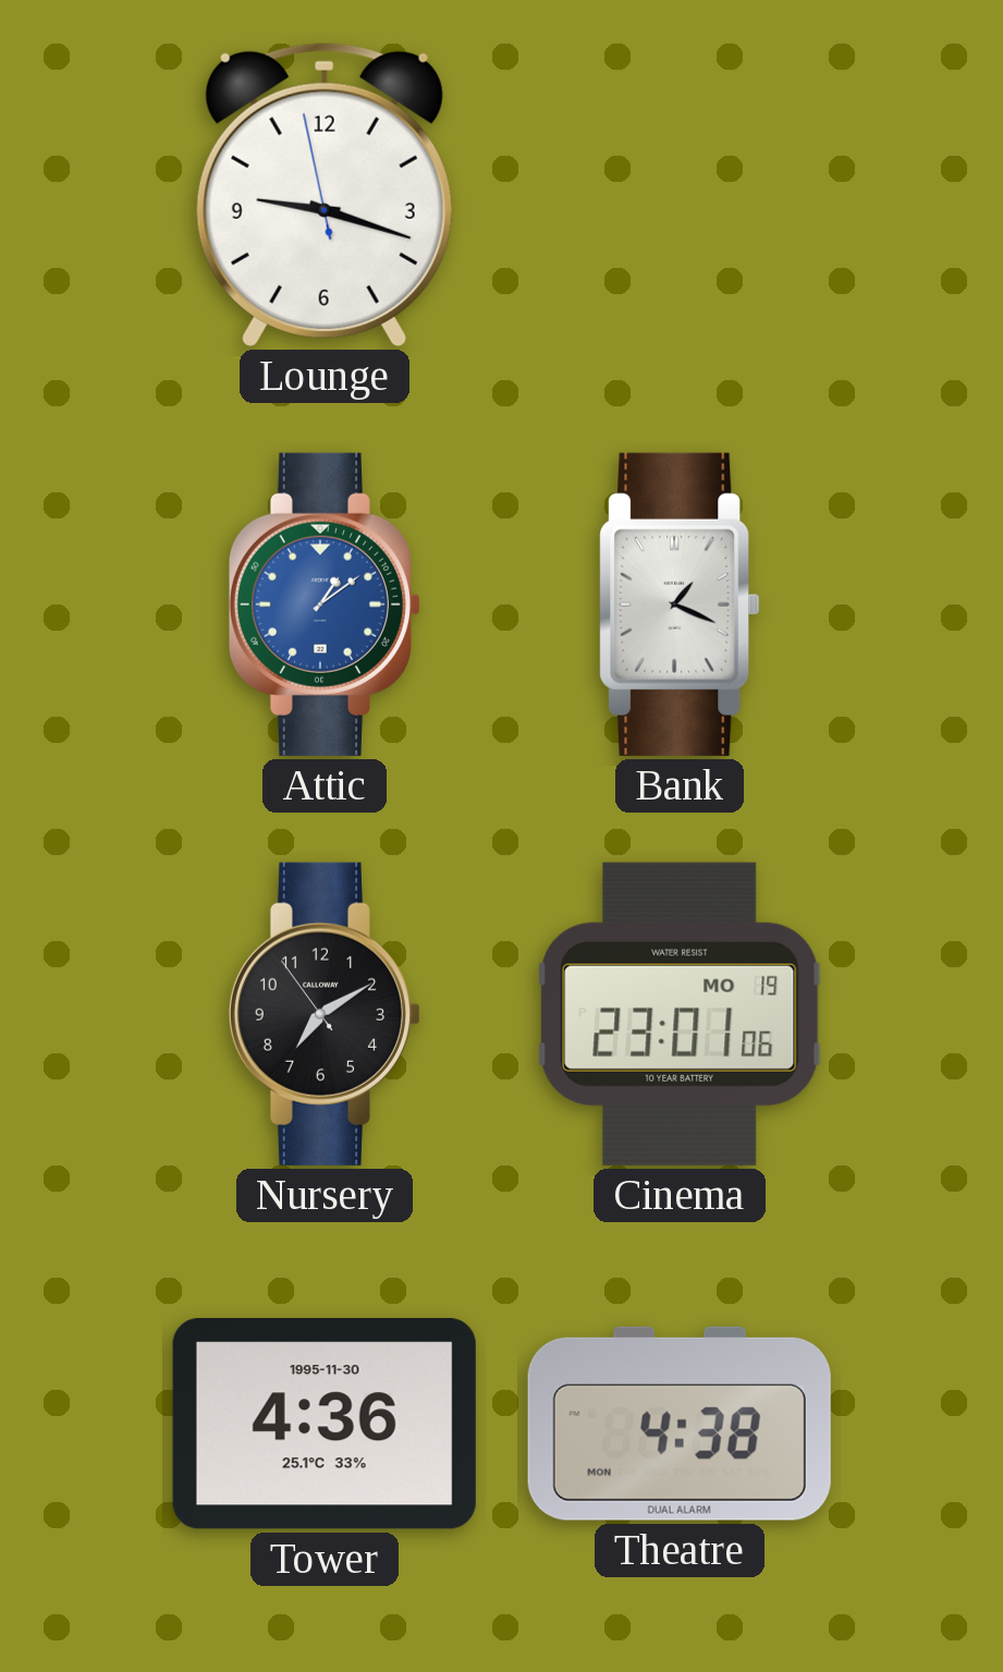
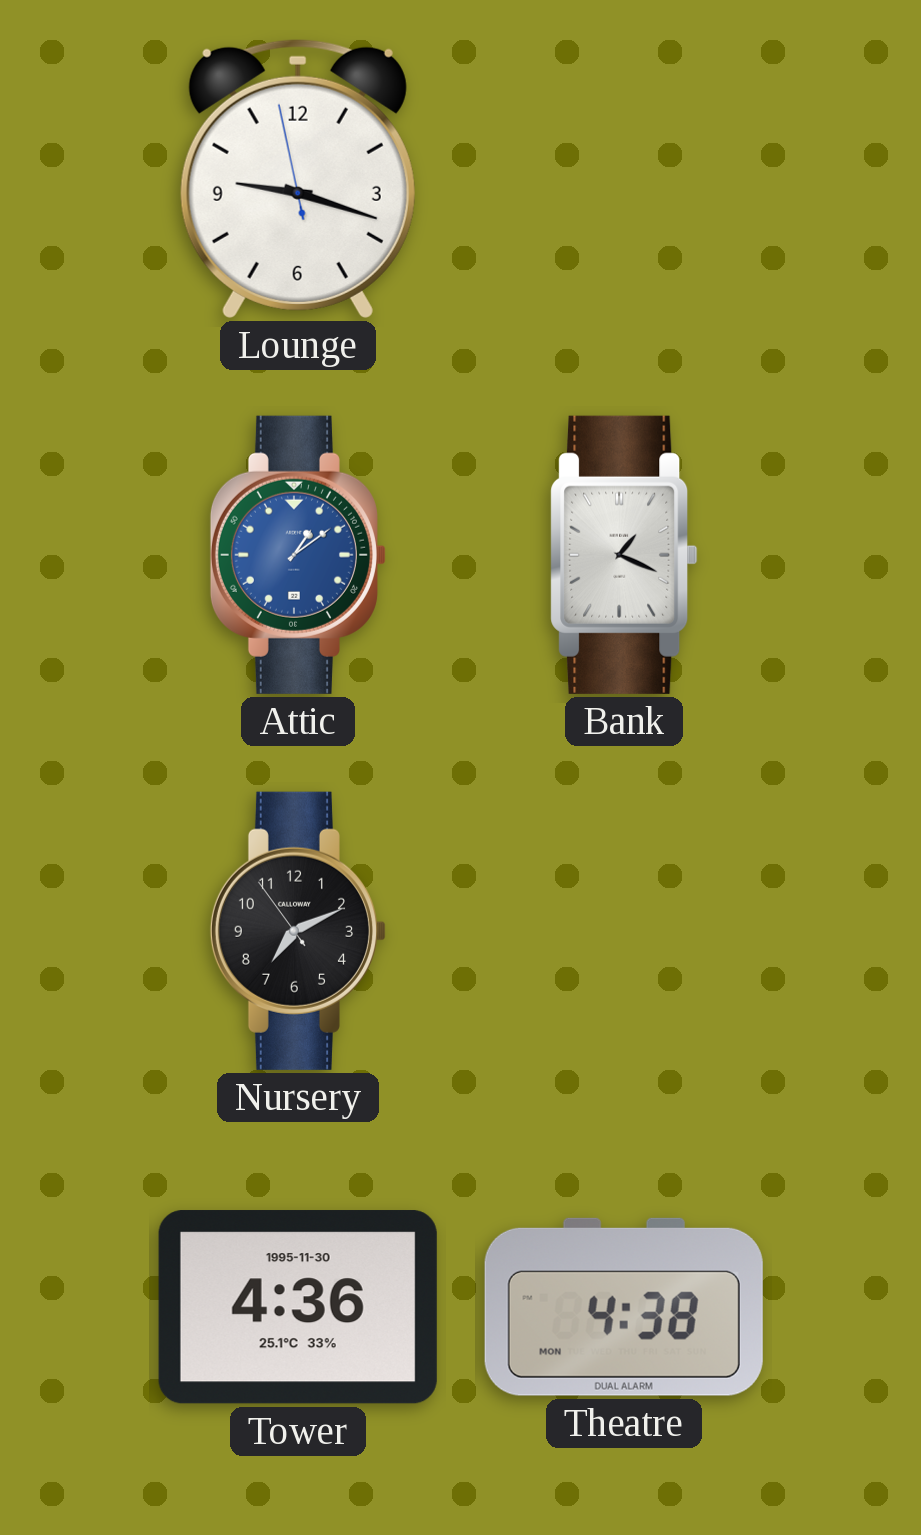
Nursery: 7:09 -> 7:10
Cinema: 23:01 -> none
